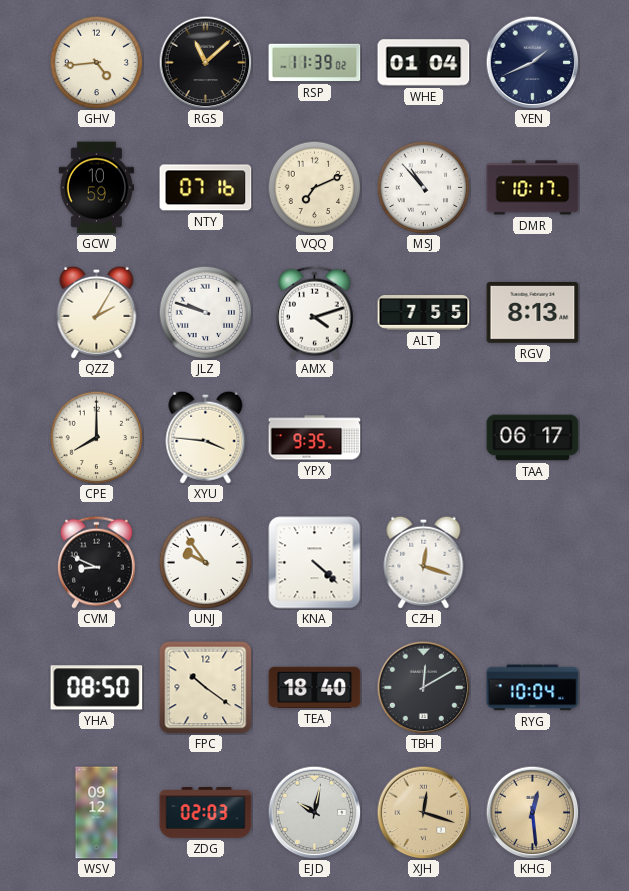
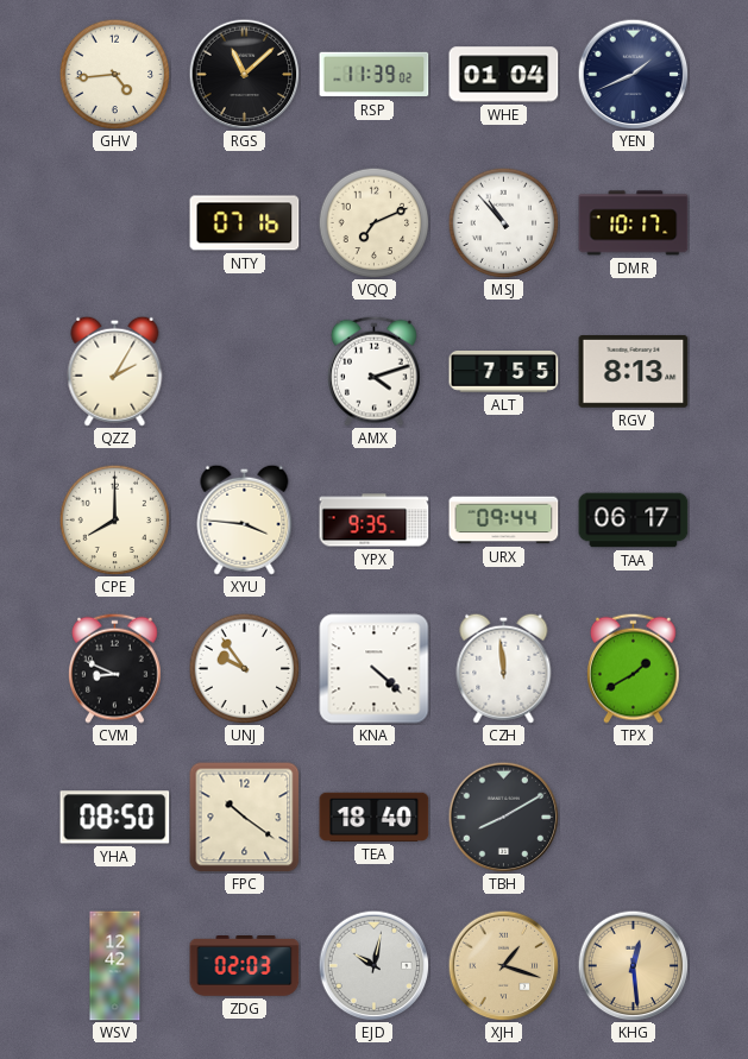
GCW: 10:59 -> none
JLZ: 9:48 -> none
URX: none -> 09:44
CZH: 12:18 -> 11:59
TPX: none -> 1:40
TBH: 12:10 -> 8:10
RYG: 10:04 -> none
WSV: 09:12 -> 12:42
XJH: 12:18 -> 1:18
